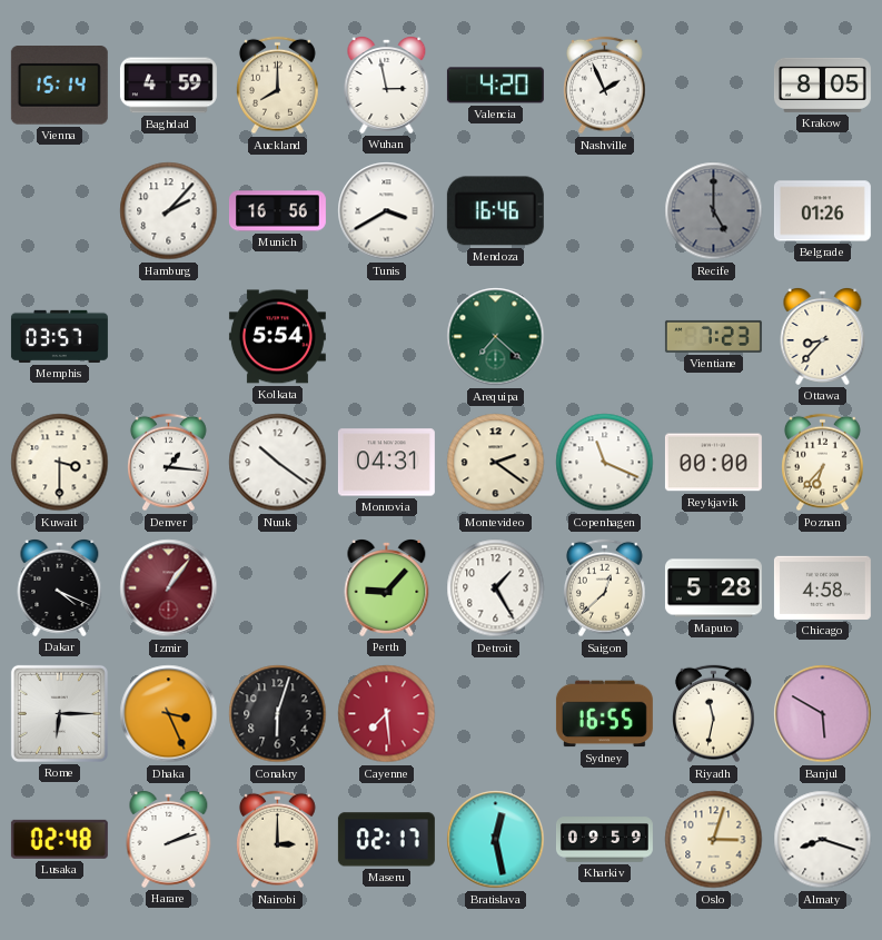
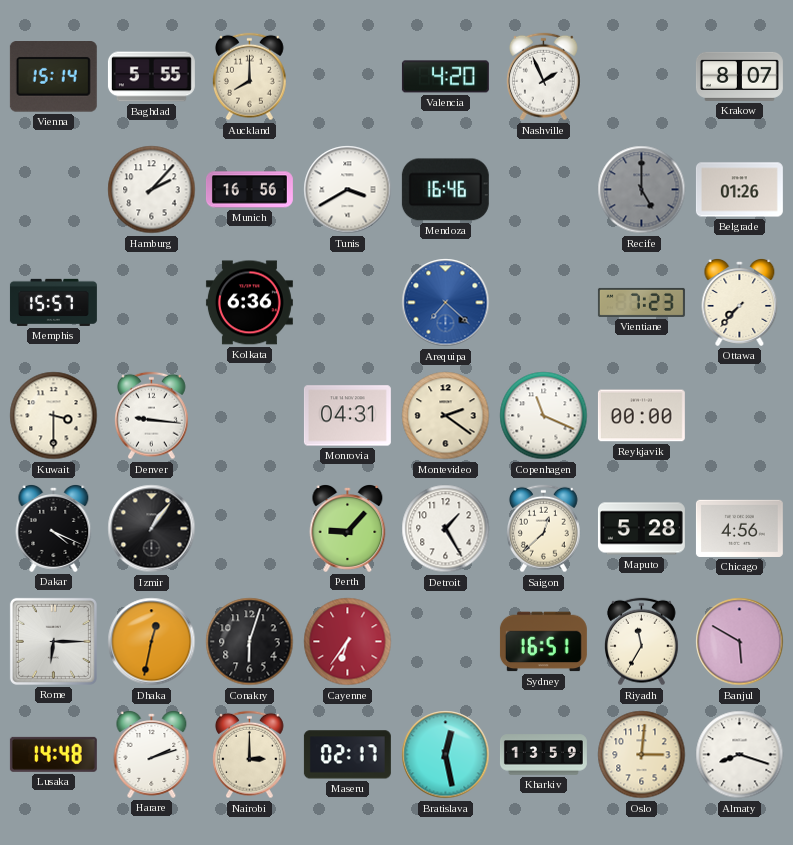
Baghdad: 4:59 -> 5:55
Wuhan: 2:58 -> none
Krakow: 8:05 -> 8:07
Memphis: 03:57 -> 15:57
Kolkata: 5:54 -> 6:36
Arequipa dial: green -> blue
Ottawa: 8:37 -> 7:37
Denver: 1:16 -> 9:16
Nuuk: 10:21 -> none
Poznan: 6:37 -> none
Izmir dial: burgundy -> black
Chicago: 4:58 -> 4:56
Dhaka: 3:26 -> 12:32
Cayenne: 7:29 -> 6:36
Sydney: 16:55 -> 16:51
Riyadh: 11:32 -> 11:35
Lusaka: 02:48 -> 14:48
Kharkiv: 09:59 -> 13:59
Oslo: 3:03 -> 3:01
